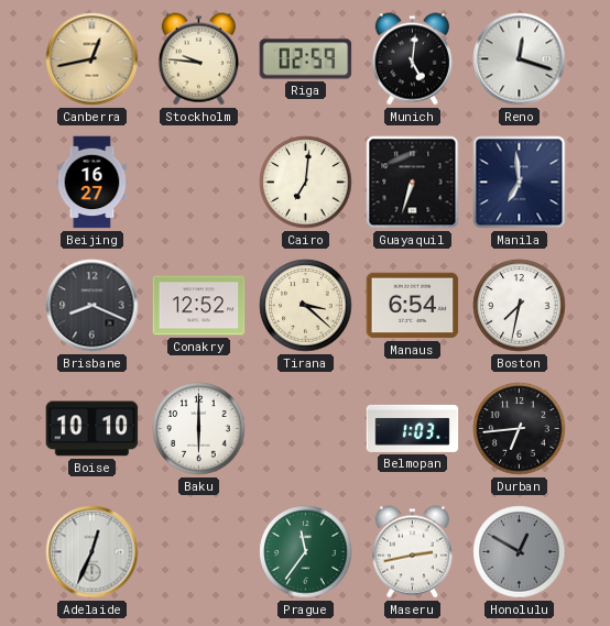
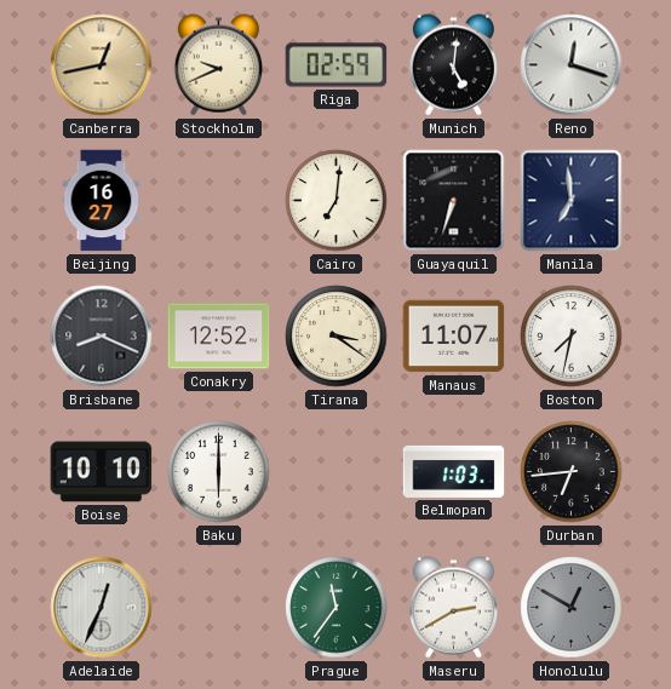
Stockholm: 9:46 -> 9:41
Tirana: 3:22 -> 3:21
Manaus: 6:54 -> 11:07
Maseru: 2:43 -> 2:40
